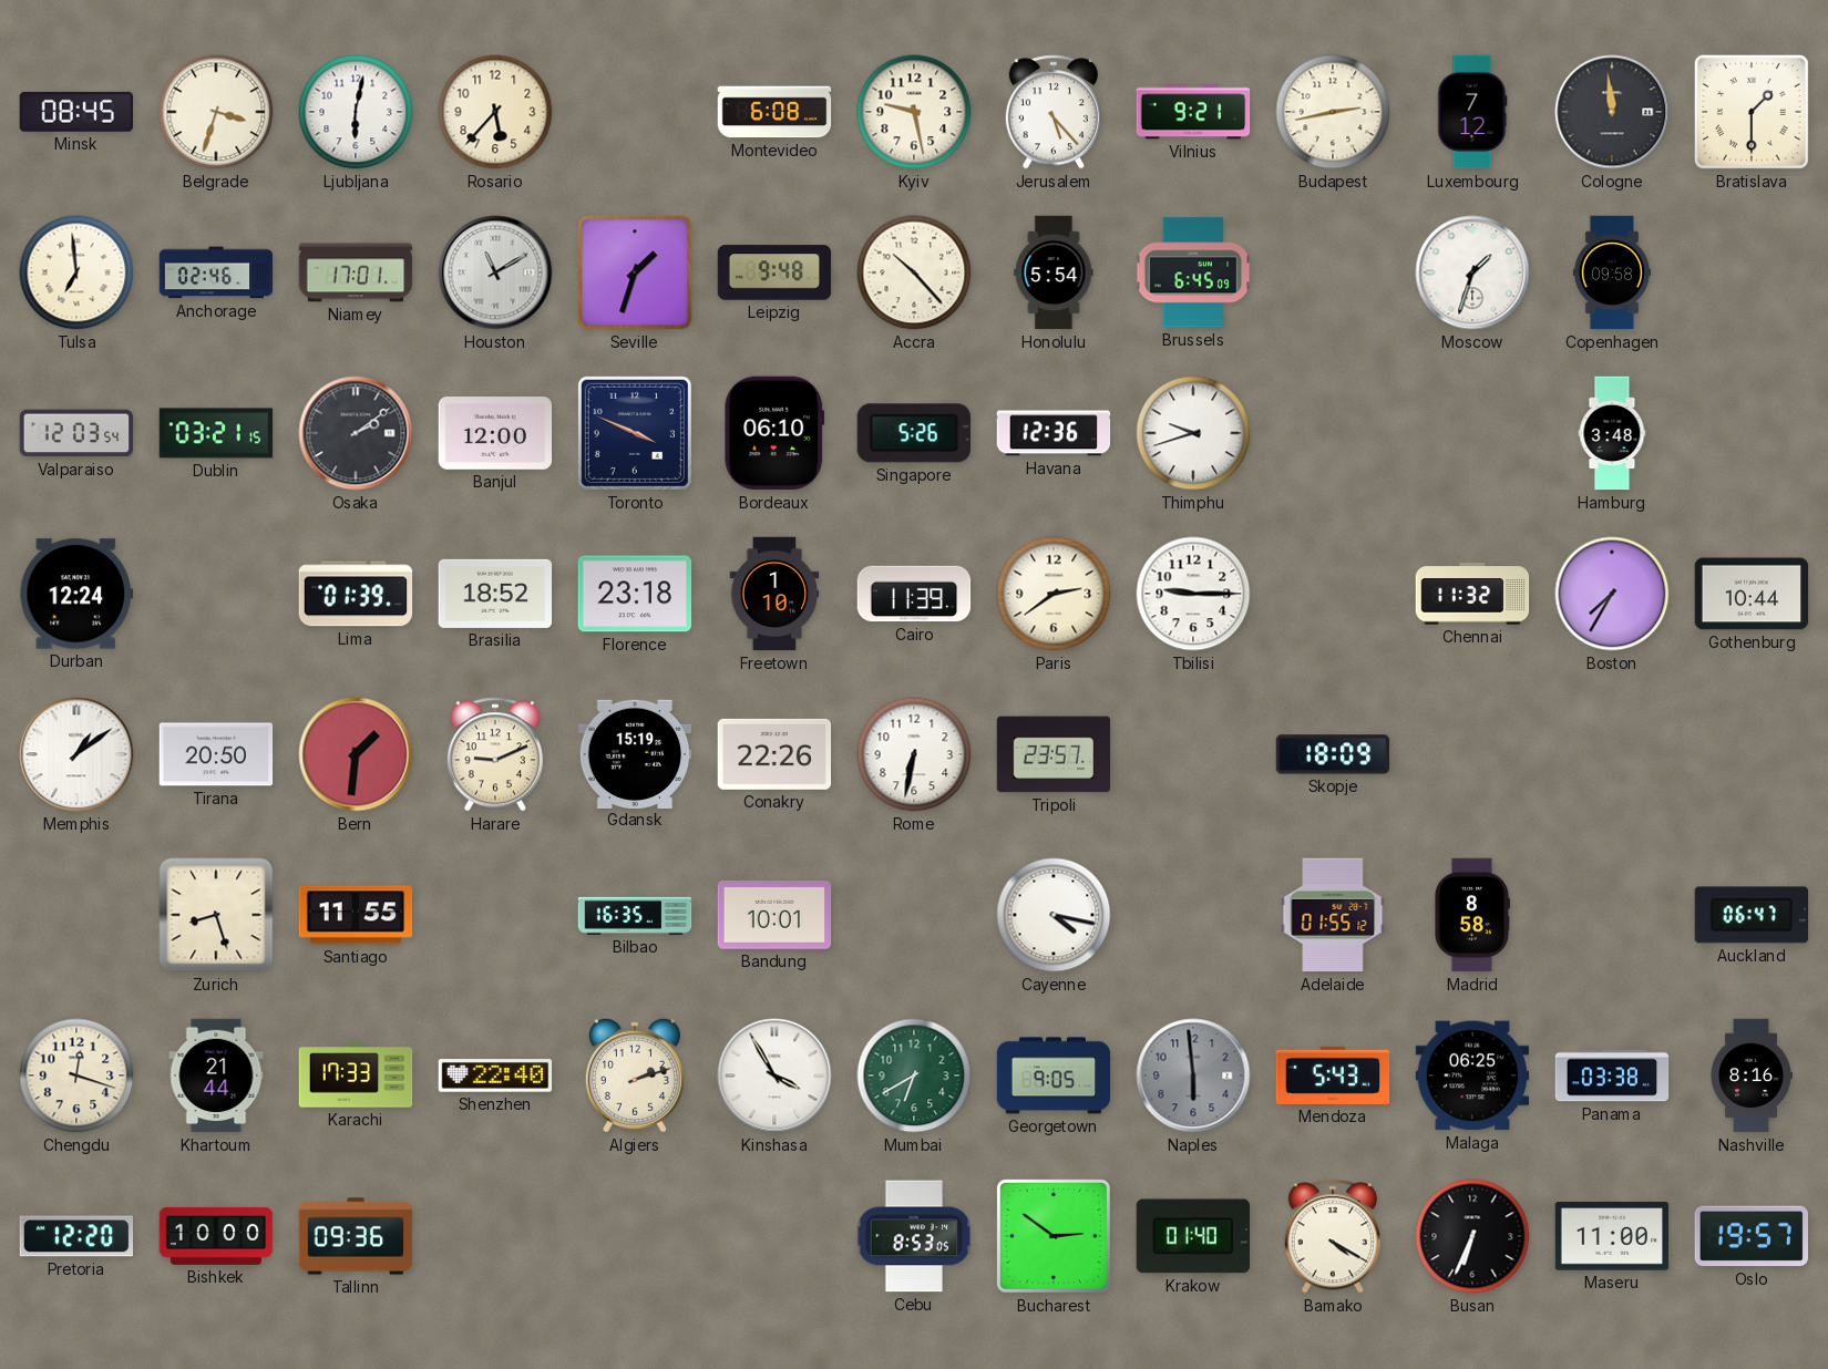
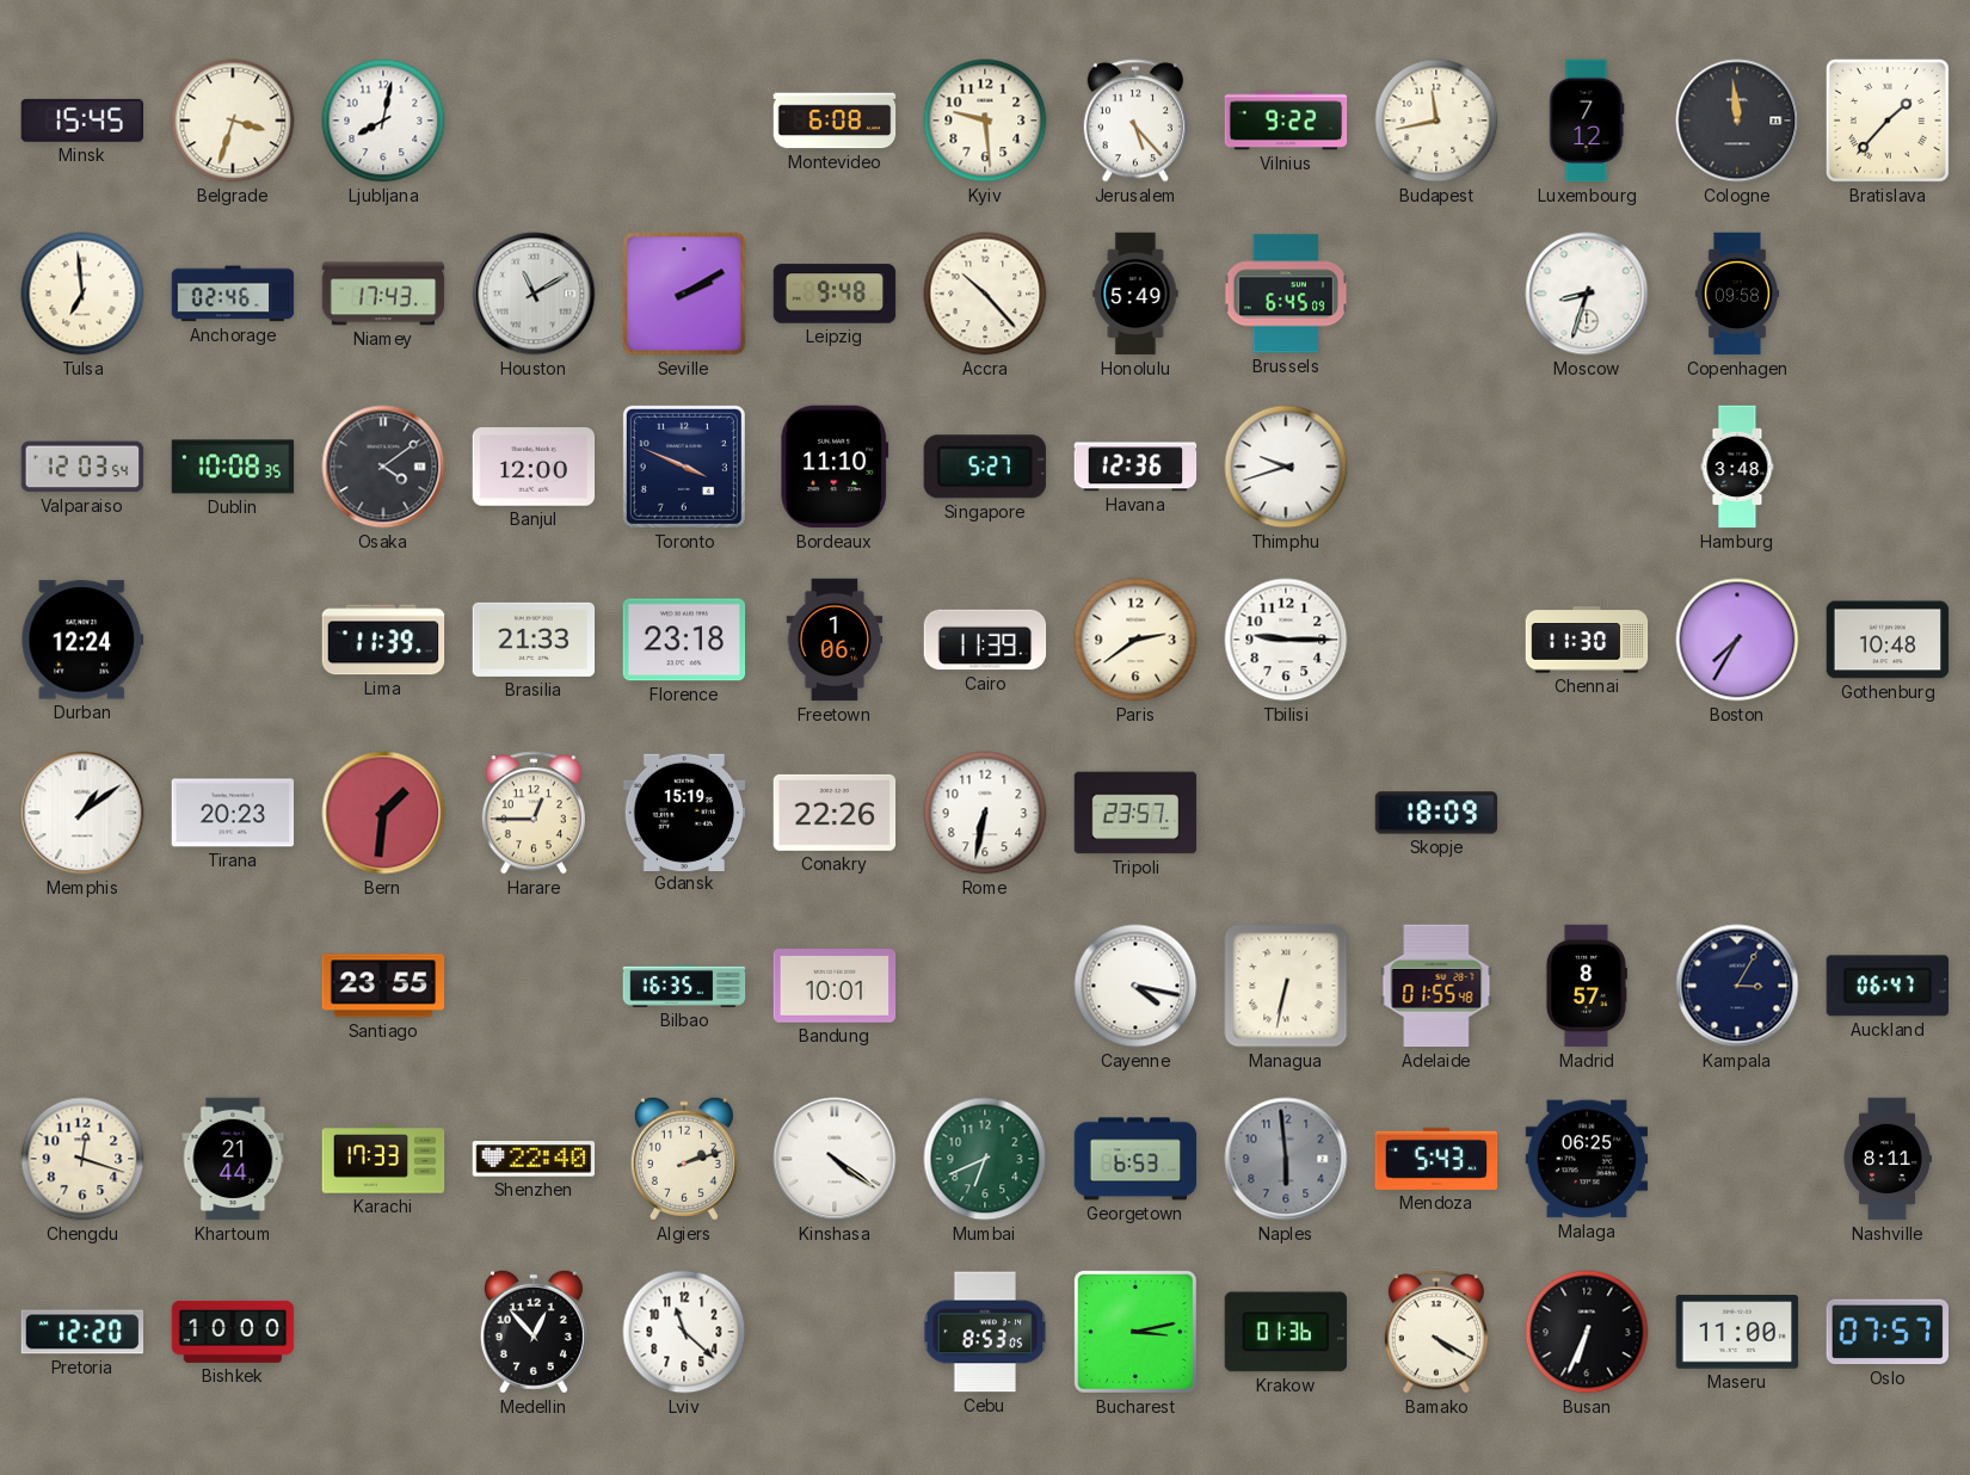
Minsk: 08:45 -> 15:45
Ljubljana: 6:02 -> 8:02
Rosario: 5:37 -> none
Kyiv: 9:28 -> 9:29
Vilnius: 9:21 -> 9:22
Budapest: 2:43 -> 11:43
Bratislava: 1:30 -> 1:37
Niamey: 17:01 -> 17:43
Seville: 1:33 -> 2:10
Honolulu: 5:54 -> 5:49
Moscow: 1:33 -> 8:33
Dublin: 03:21 -> 10:08
Osaka: 2:09 -> 4:09
Bordeaux: 06:10 -> 11:10
Singapore: 5:26 -> 5:27
Lima: 01:39 -> 11:39
Brasilia: 18:52 -> 21:33
Freetown: 1:10 -> 1:06
Chennai: 11:32 -> 11:30
Gothenburg: 10:44 -> 10:48
Tirana: 20:50 -> 20:23
Harare: 9:11 -> 12:45
Zurich: 8:27 -> none
Santiago: 11:55 -> 23:55
Managua: none -> 6:32
Adelaide: 01:55:12 -> 01:55:48
Madrid: 8:58 -> 8:57
Kampala: none -> 3:05
Kinshasa: 3:55 -> 4:21
Mumbai: 6:40 -> 6:41
Georgetown: 9:05 -> 6:53
Panama: 03:38 -> none
Nashville: 8:16 -> 8:11
Tallinn: 09:36 -> none
Medellin: none -> 12:53
Lviv: none -> 11:22
Bucharest: 2:51 -> 3:13
Krakow: 01:40 -> 01:36
Oslo: 19:57 -> 07:57
